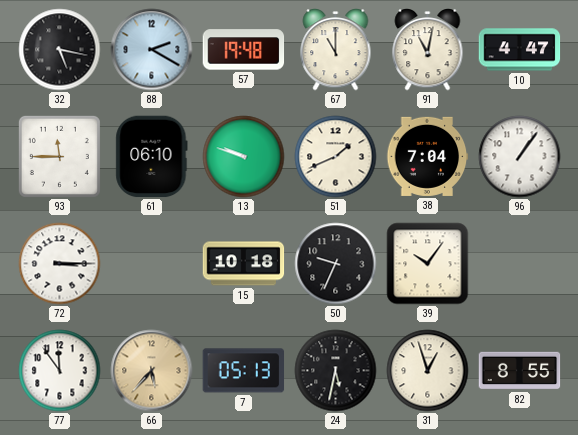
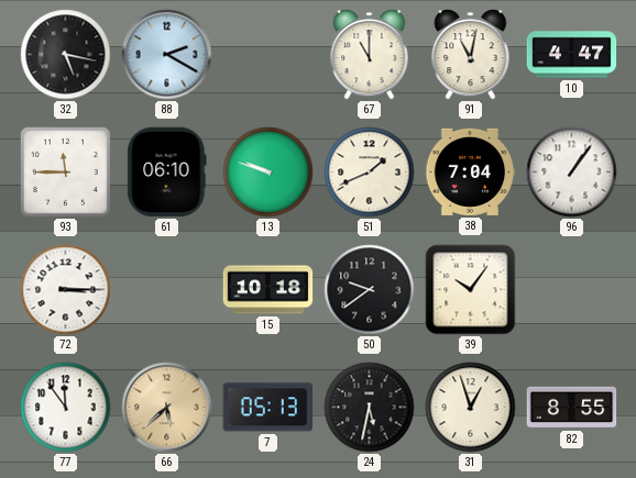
57: 19:48 -> none
50: 9:34 -> 9:39
66: 5:37 -> 5:38
